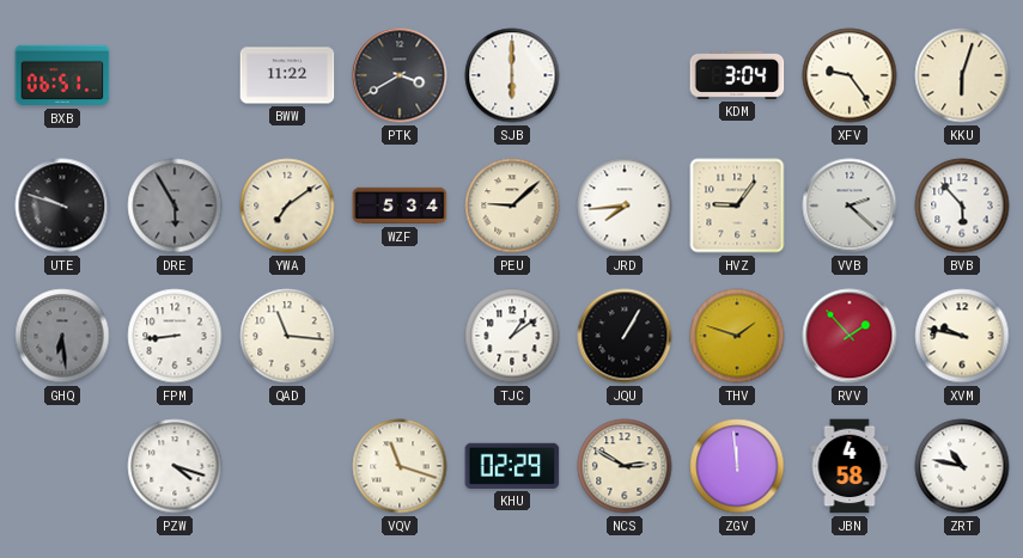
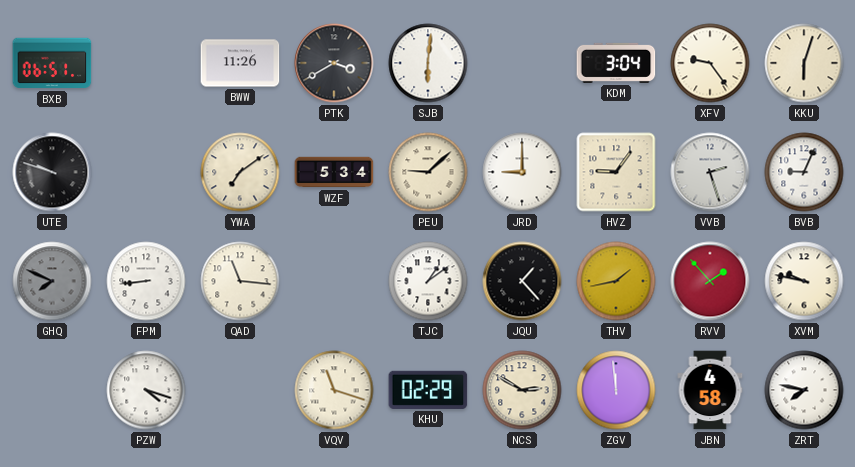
BWW: 11:22 -> 11:26
SJB: 6:00 -> 6:01
DRE: 5:55 -> none
JRD: 7:44 -> 9:00
VVB: 2:22 -> 2:27
BVB: 5:53 -> 9:04
GHQ: 6:29 -> 7:49
JQU: 1:05 -> 1:23
THV: 1:48 -> 1:43
ZRT: 10:47 -> 7:47
